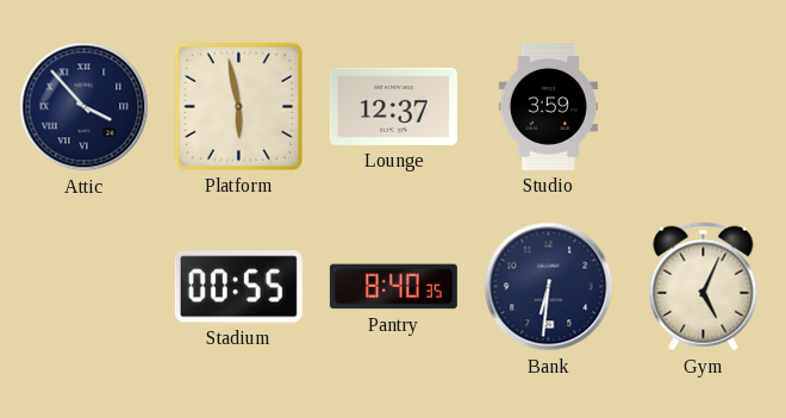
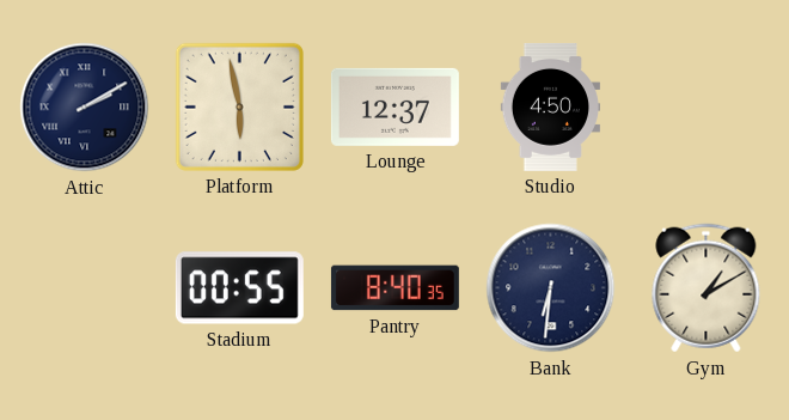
Attic: 3:53 -> 2:10
Studio: 3:59 -> 4:50
Gym: 5:04 -> 1:10
